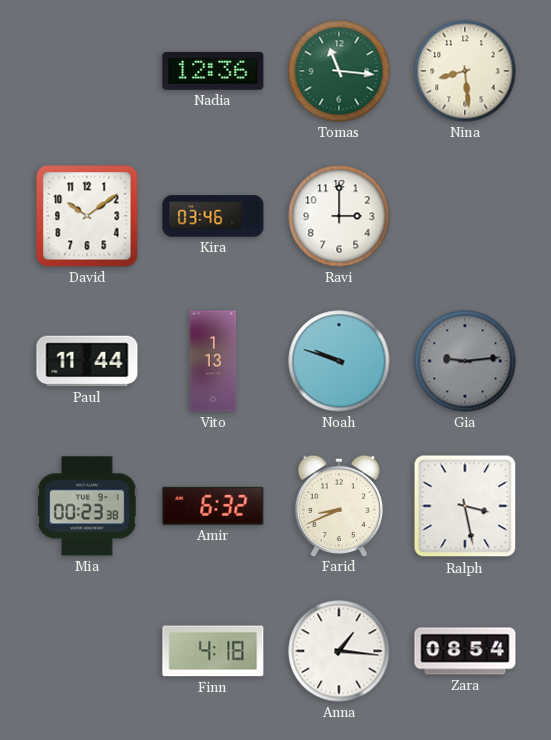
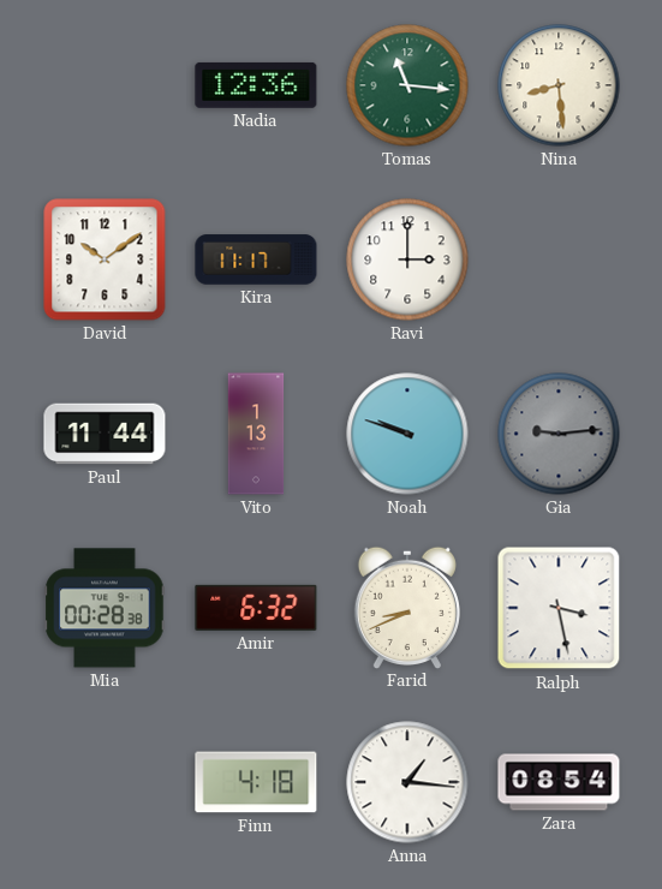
Kira: 03:46 -> 11:17
Mia: 00:23 -> 00:28
